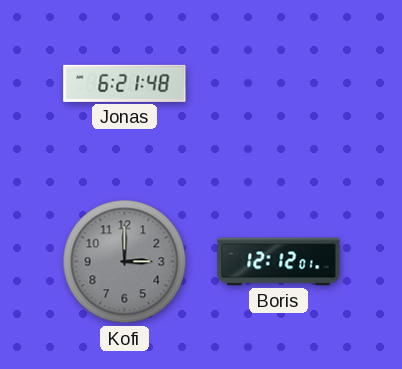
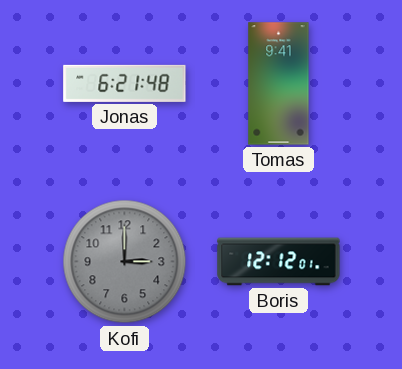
Tomas: none -> 9:41
